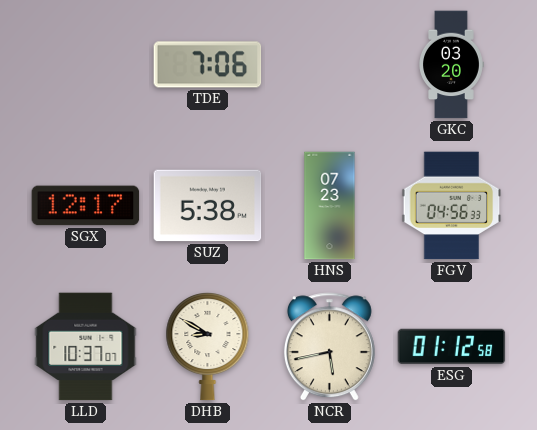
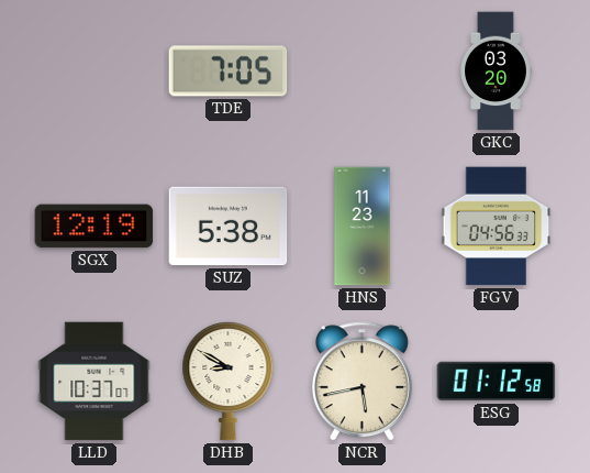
TDE: 7:06 -> 7:05
SGX: 12:17 -> 12:19
HNS: 07:23 -> 11:23
